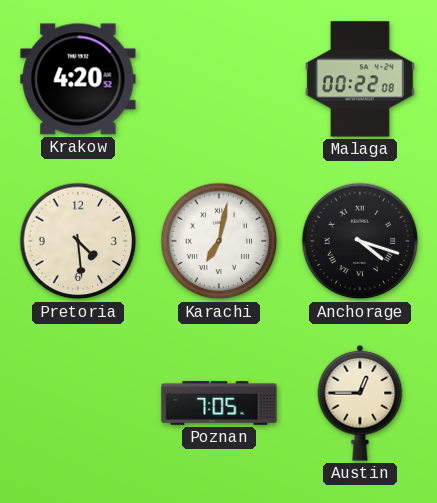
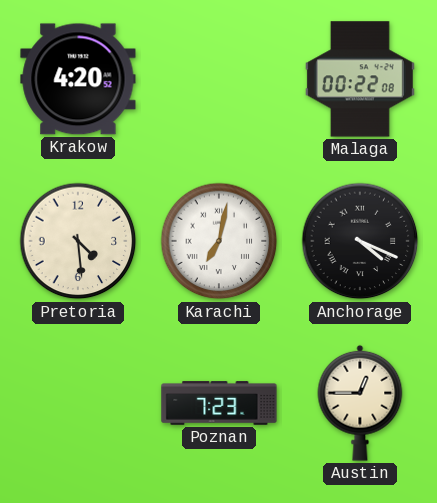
Anchorage: 4:18 -> 4:19
Poznan: 7:05 -> 7:23
